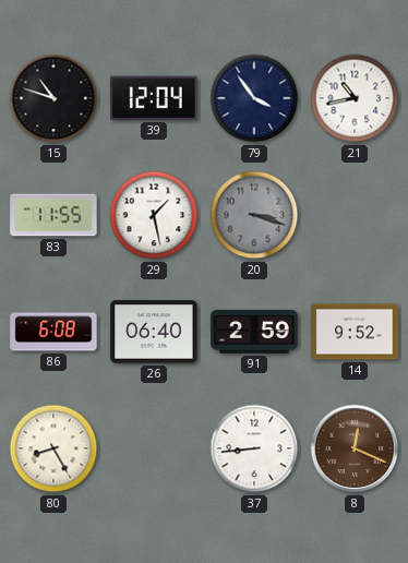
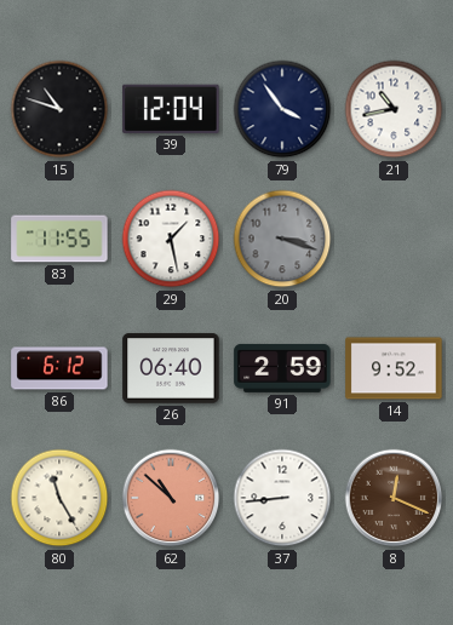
86: 6:08 -> 6:12
80: 8:25 -> 11:25
62: none -> 10:52
